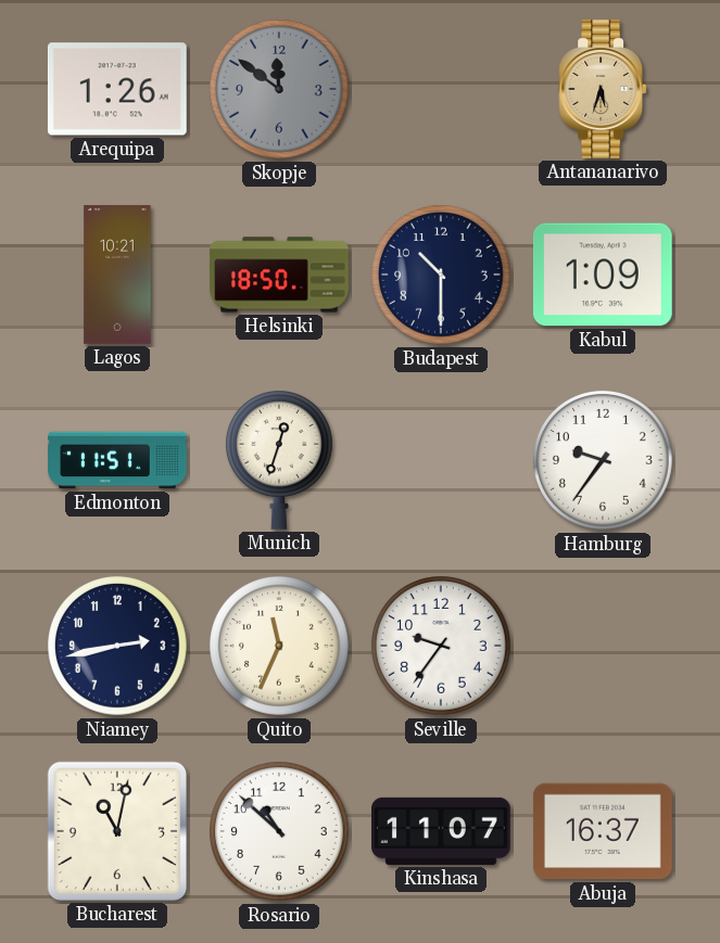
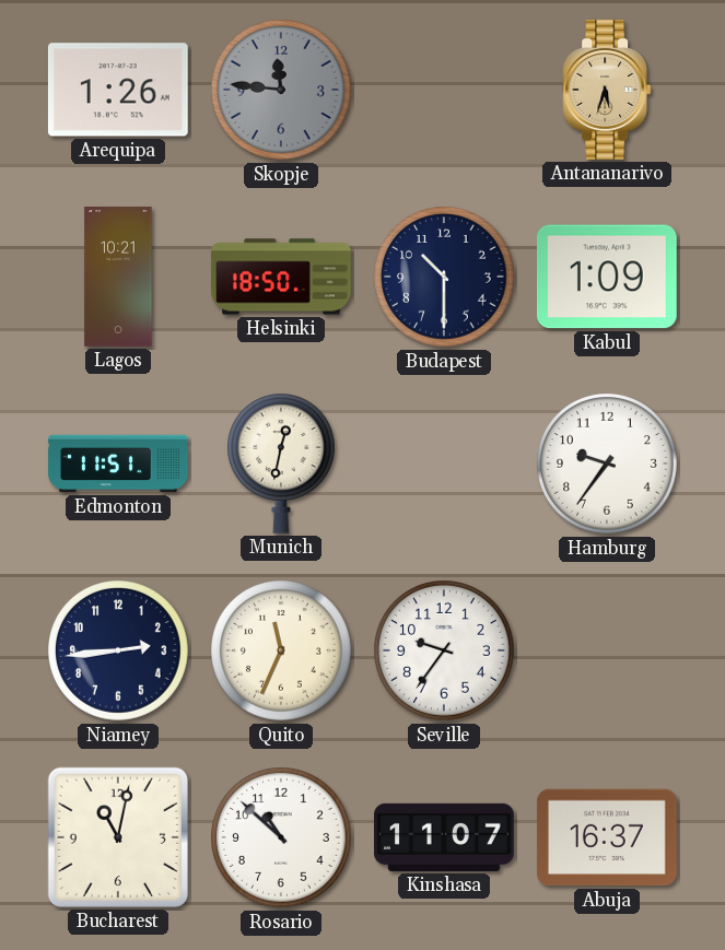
Skopje: 11:51 -> 11:46
Munich: 12:33 -> 12:32
Niamey: 2:43 -> 2:44
